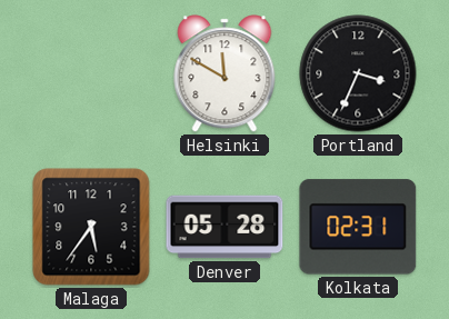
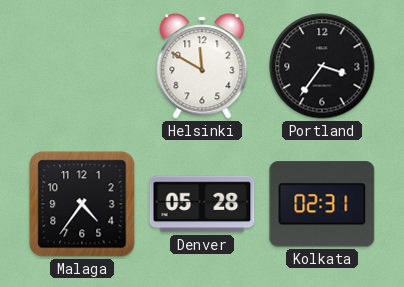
Portland: 3:34 -> 3:36
Malaga: 5:36 -> 4:36
